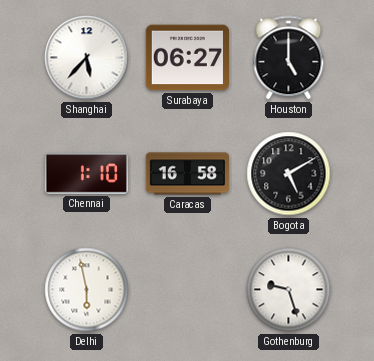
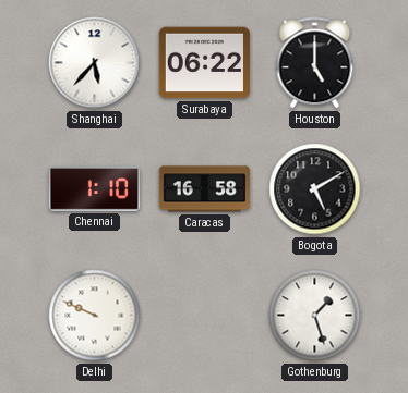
Surabaya: 06:27 -> 06:22
Delhi: 5:58 -> 9:49
Gothenburg: 9:27 -> 1:27
